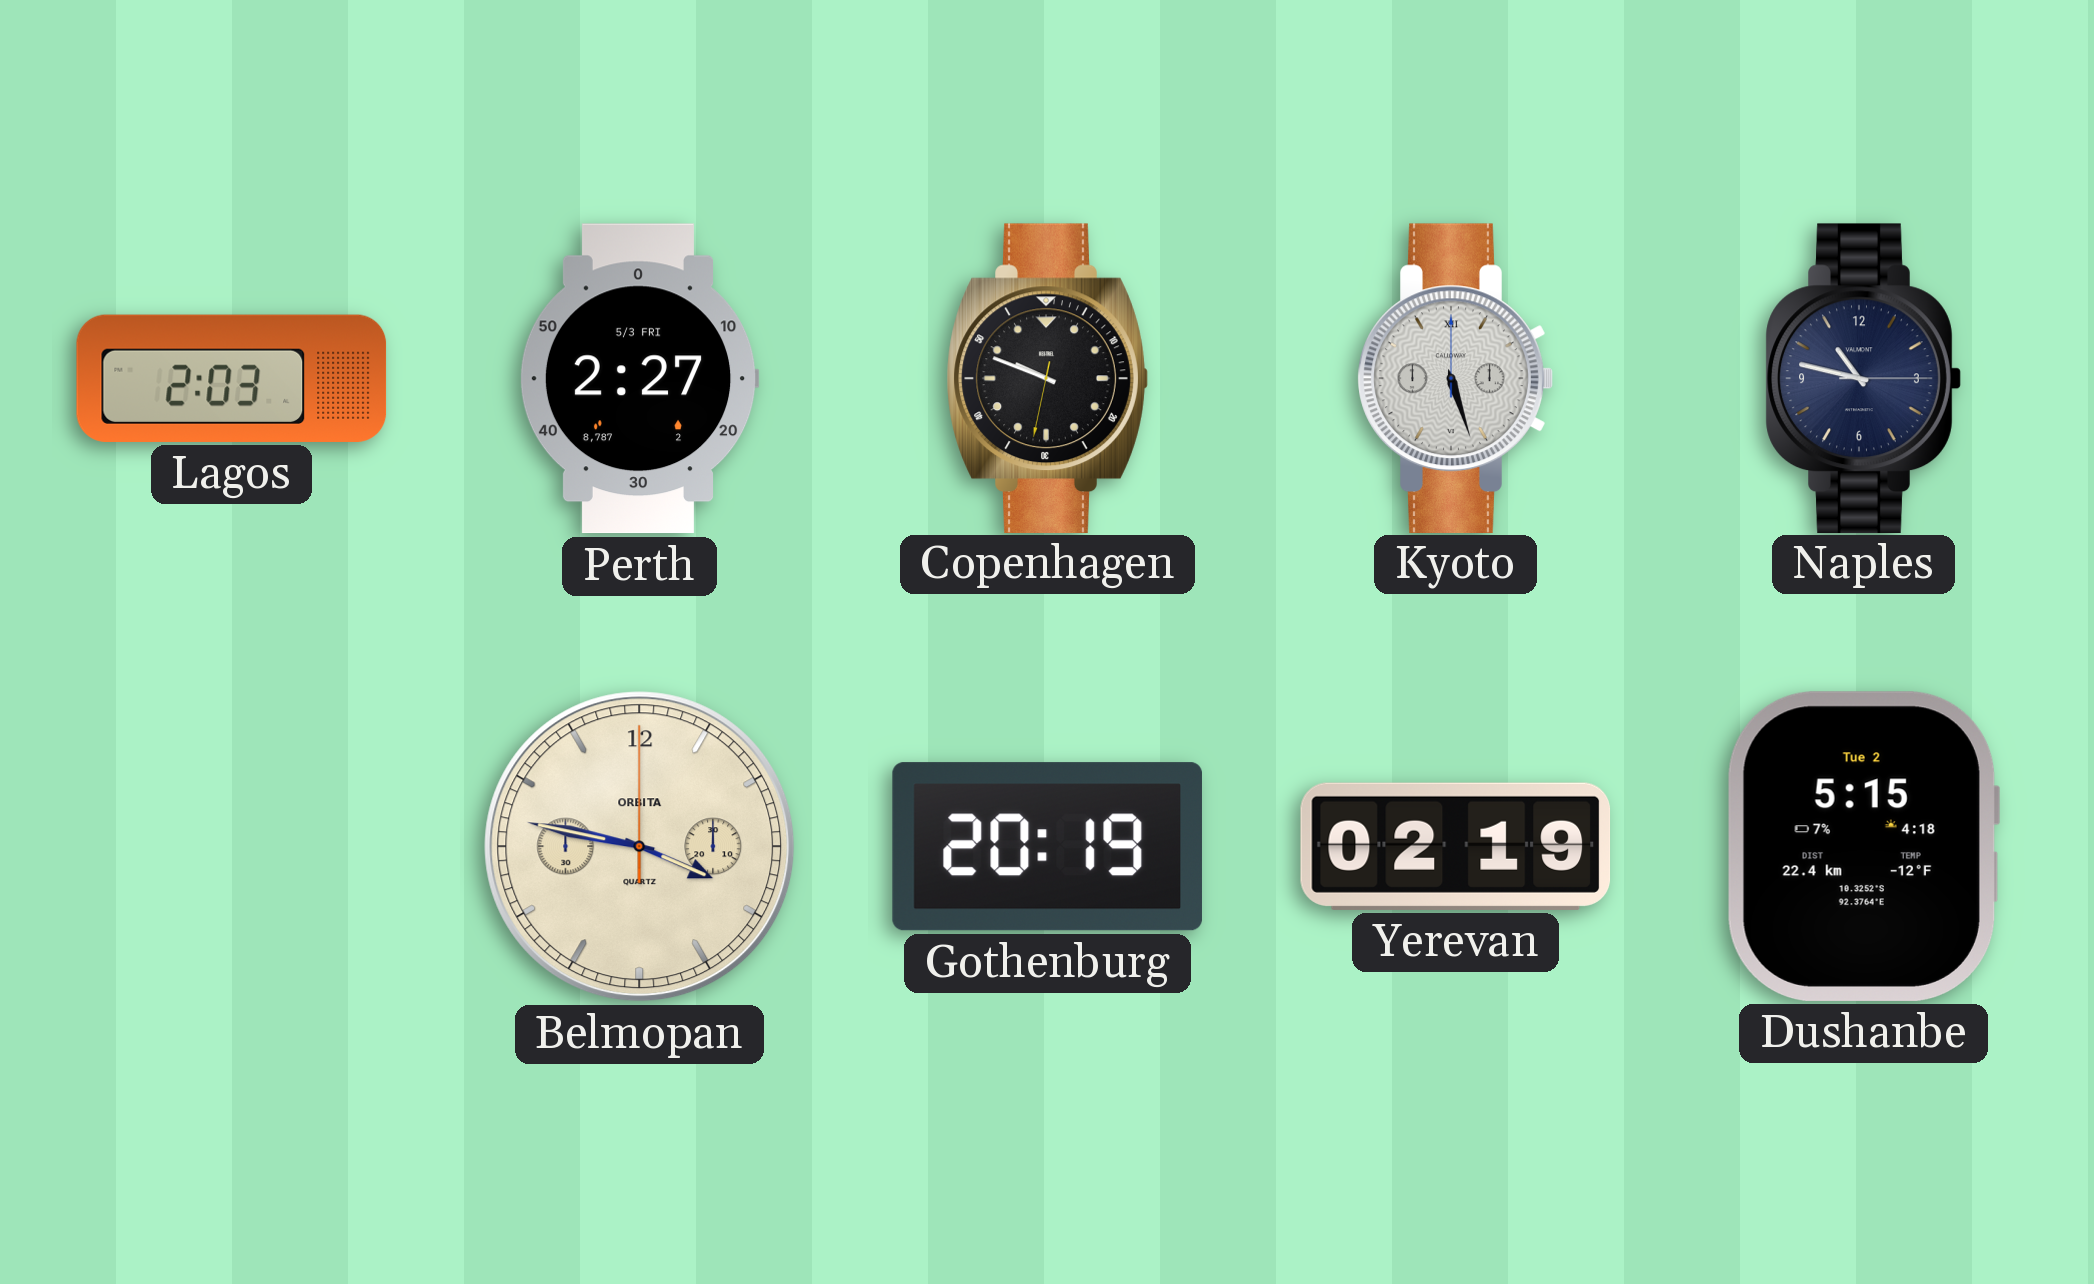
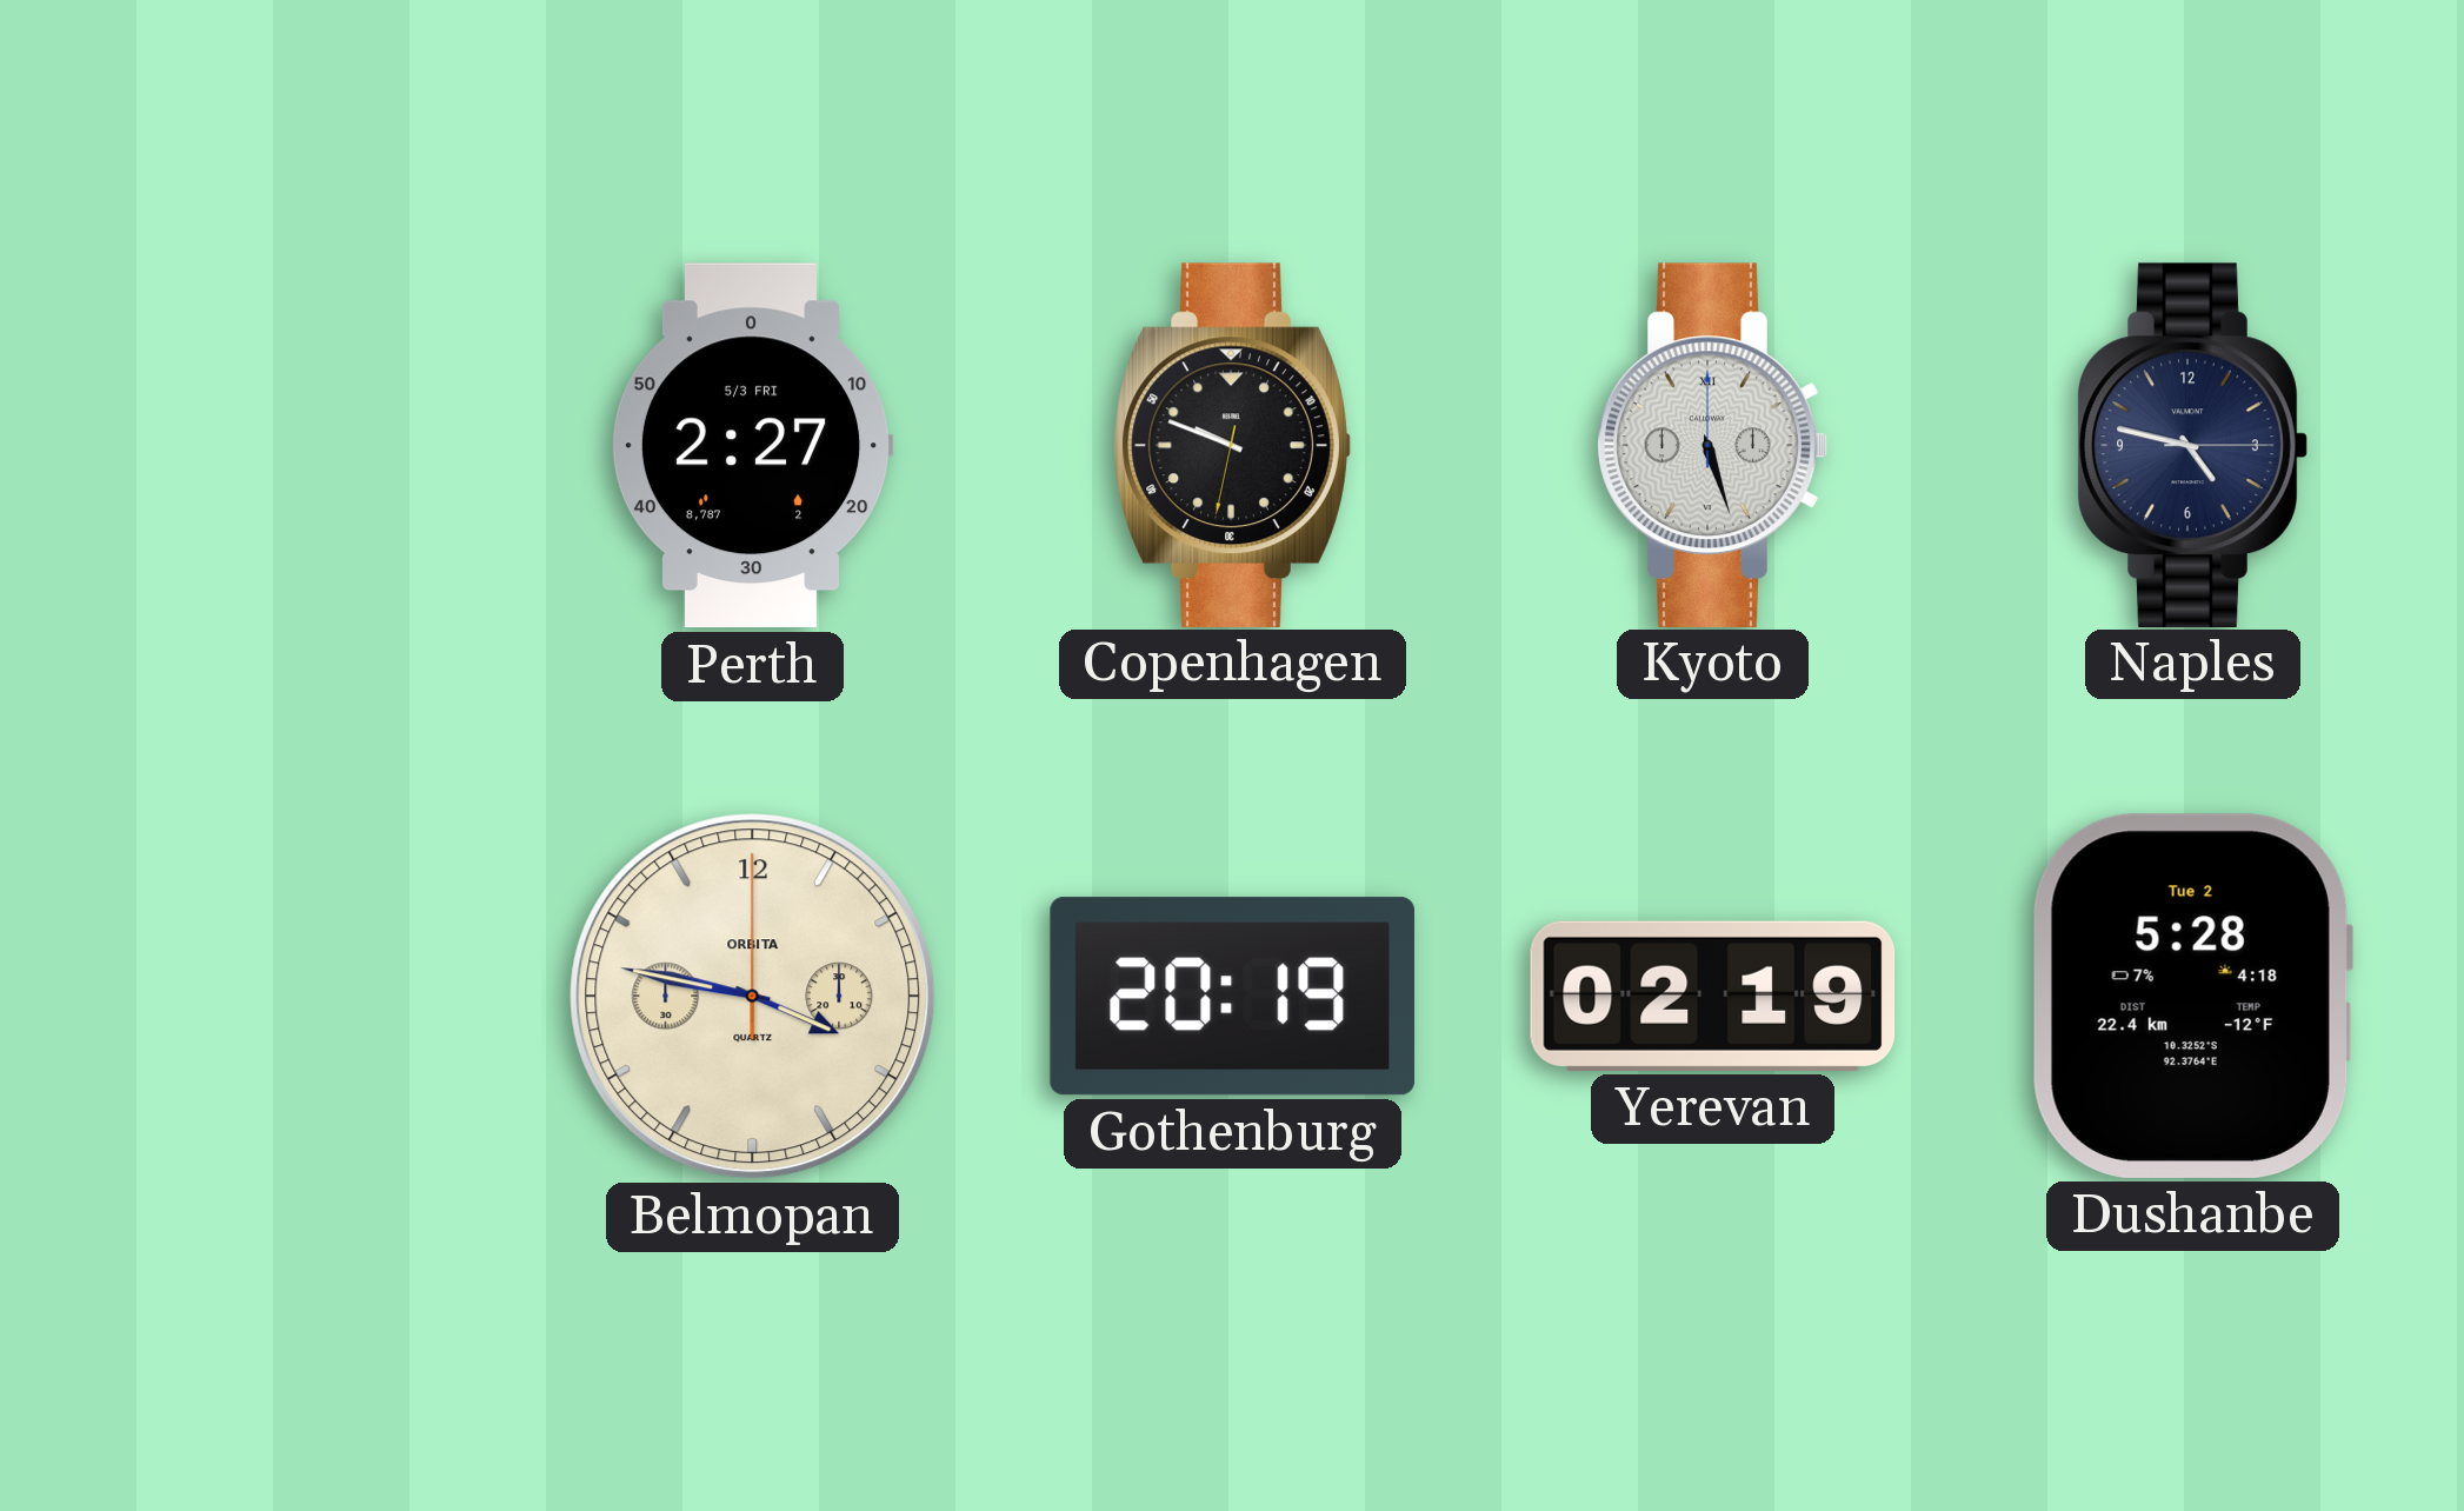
Lagos: 2:03 -> none
Naples: 10:47 -> 4:47
Dushanbe: 5:15 -> 5:28
